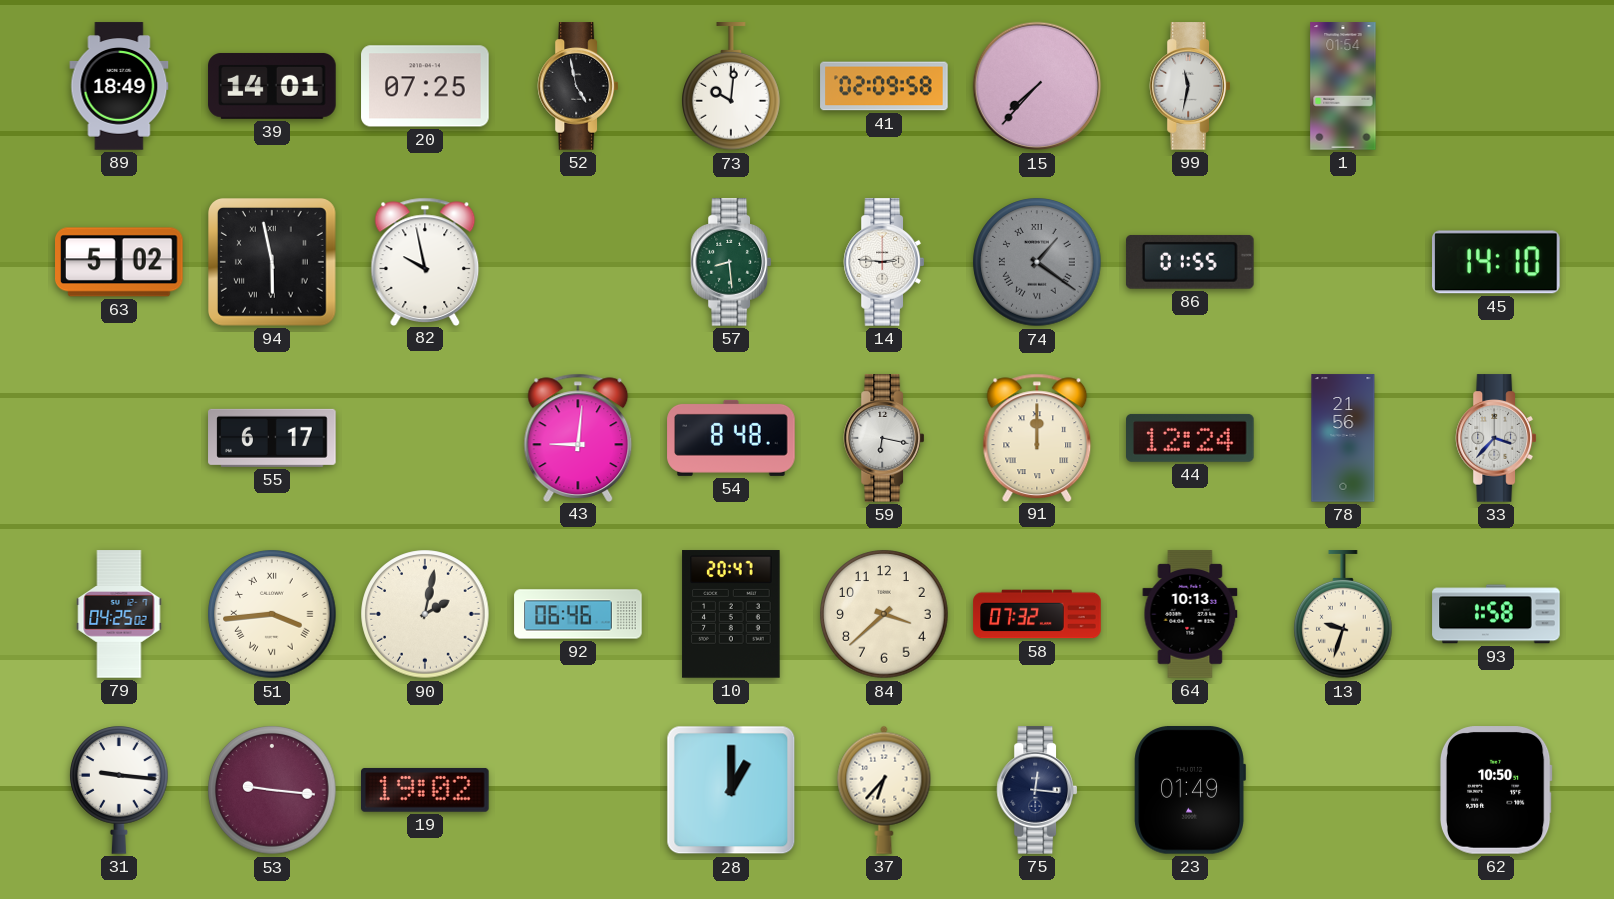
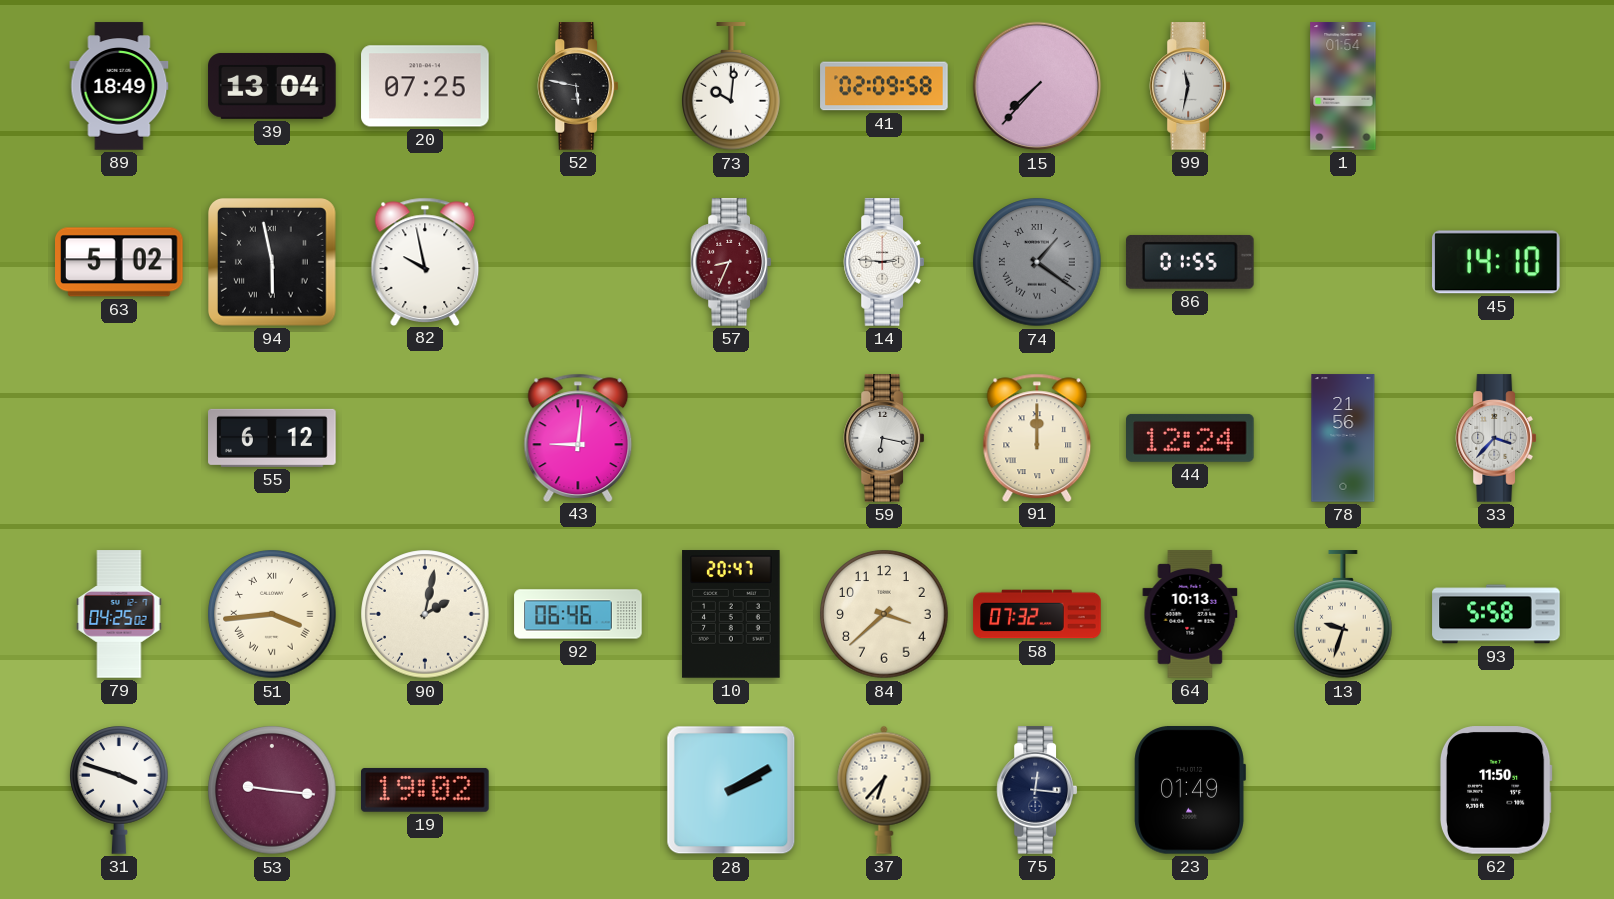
39: 14:01 -> 13:04
52: 4:58 -> 5:47
57: 8:29 -> 8:34
57 dial: green -> burgundy
55: 6:17 -> 6:12
54: 8:48 -> none
93: 1:58 -> 5:58
31: 9:16 -> 3:48
28: 1:00 -> 2:10
62: 10:50 -> 11:50
